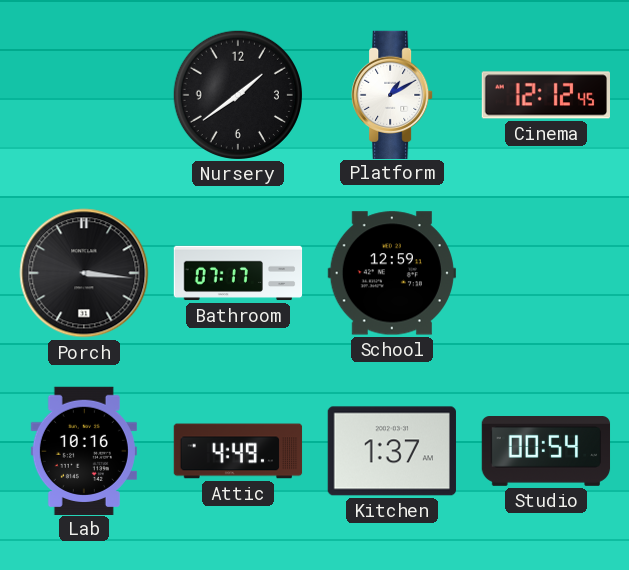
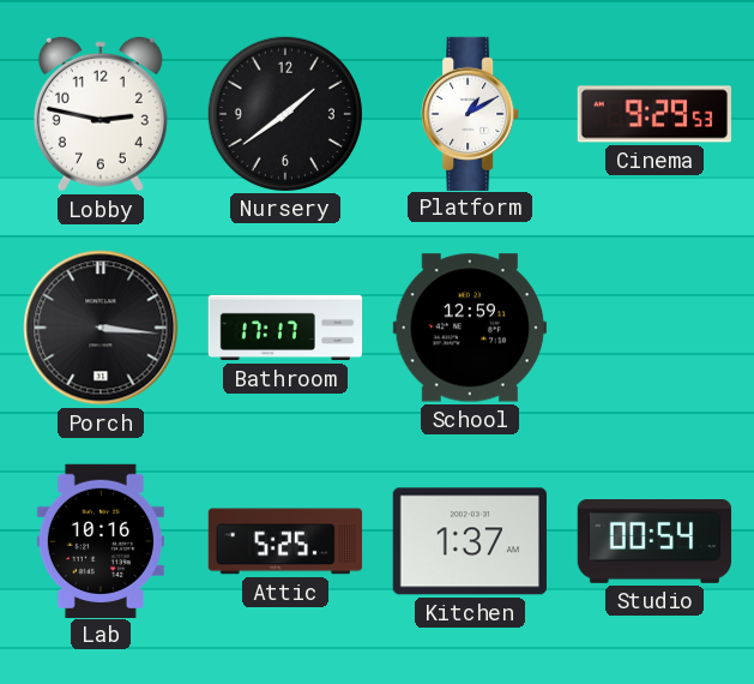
Lobby: none -> 2:47
Cinema: 12:12 -> 9:29
Bathroom: 07:17 -> 17:17
Attic: 4:49 -> 5:25
